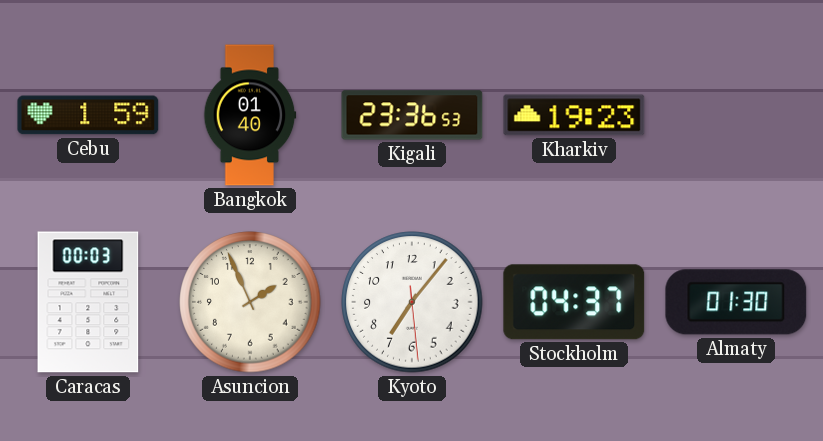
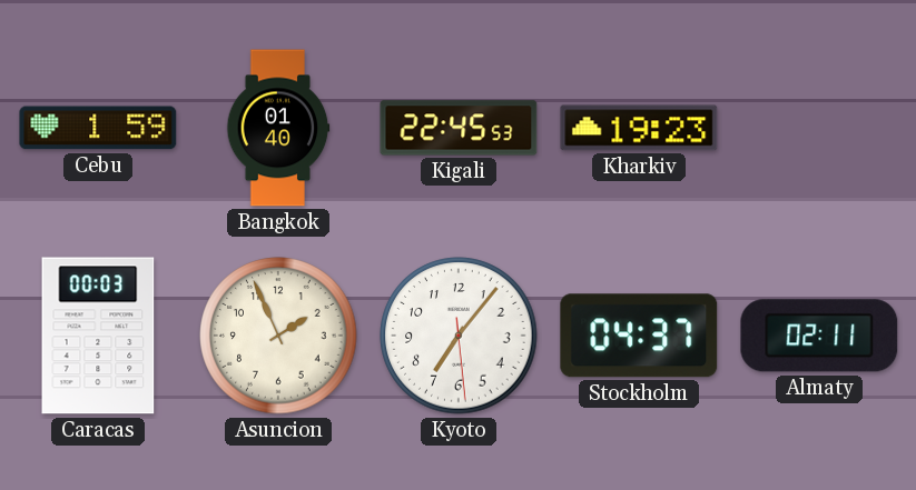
Kigali: 23:36 -> 22:45
Almaty: 01:30 -> 02:11
